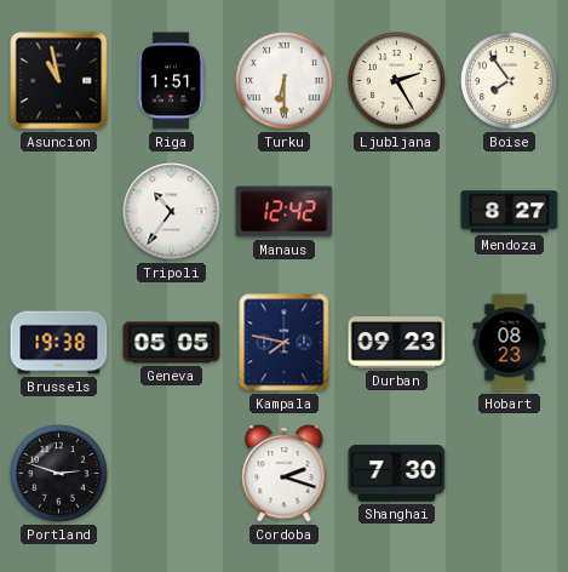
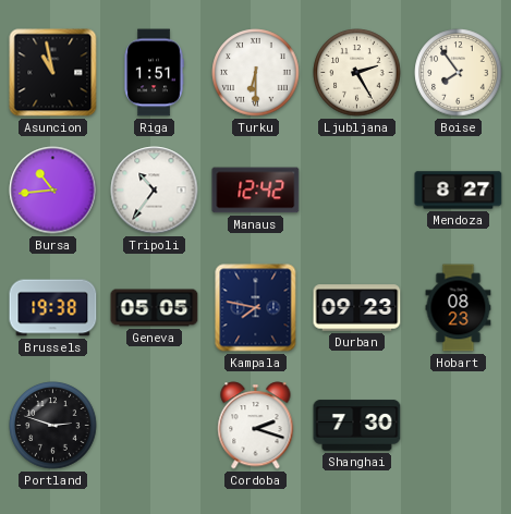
Bursa: none -> 10:44
